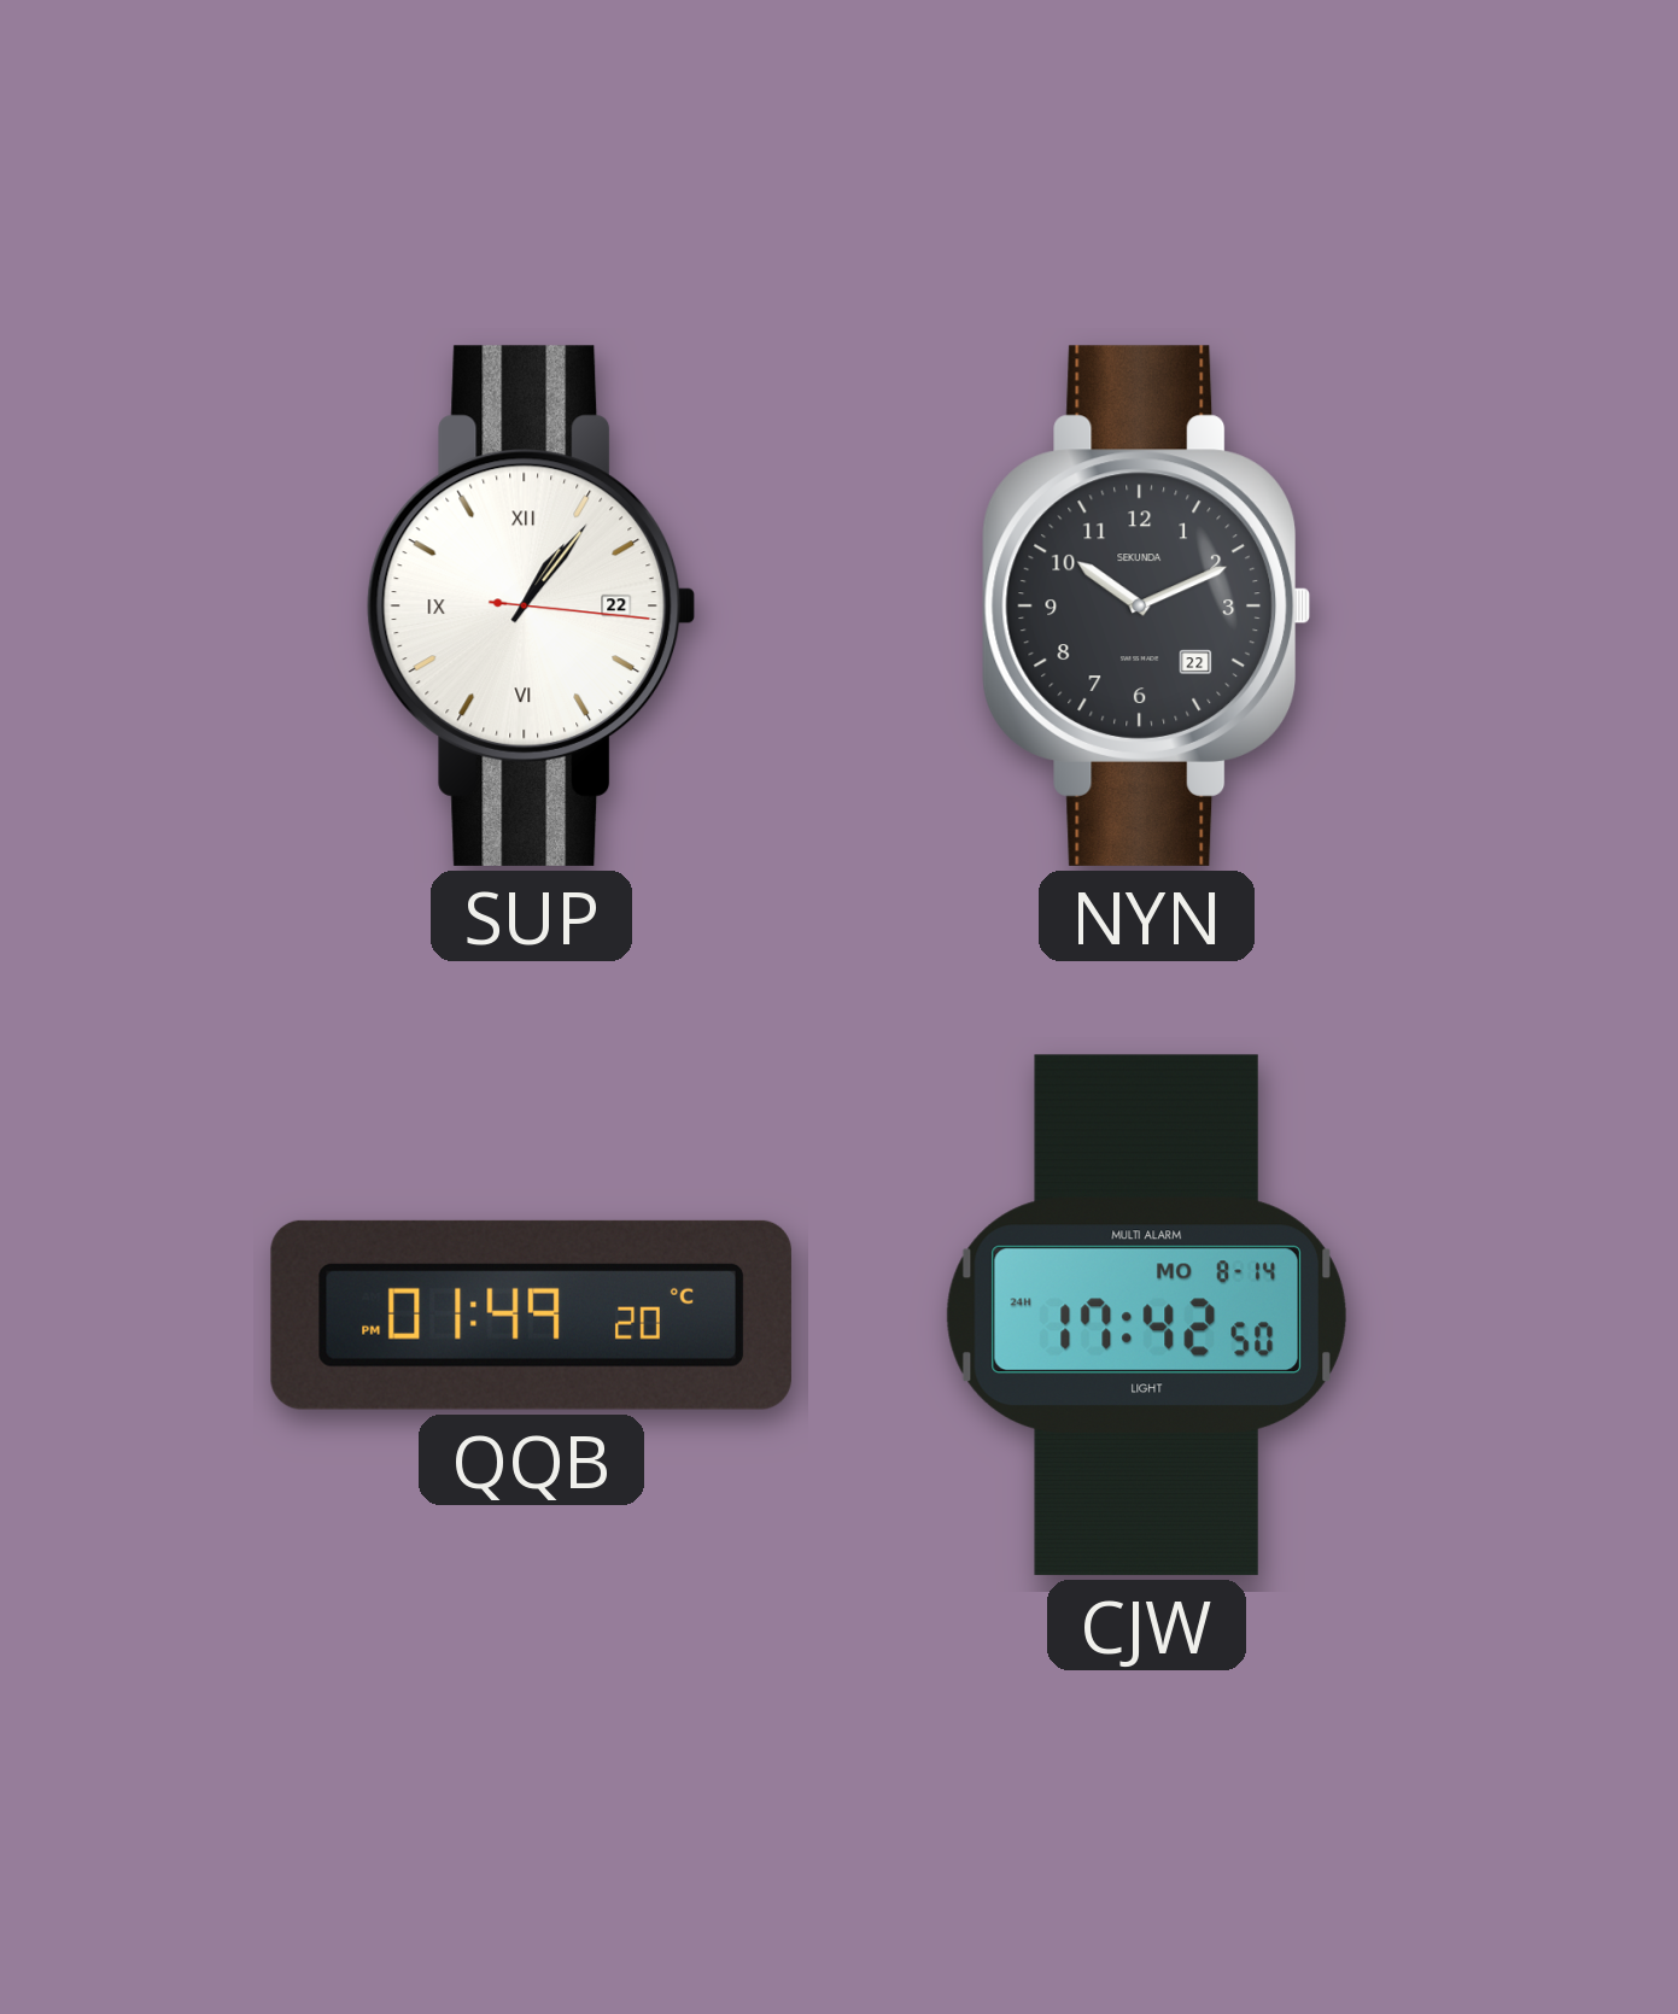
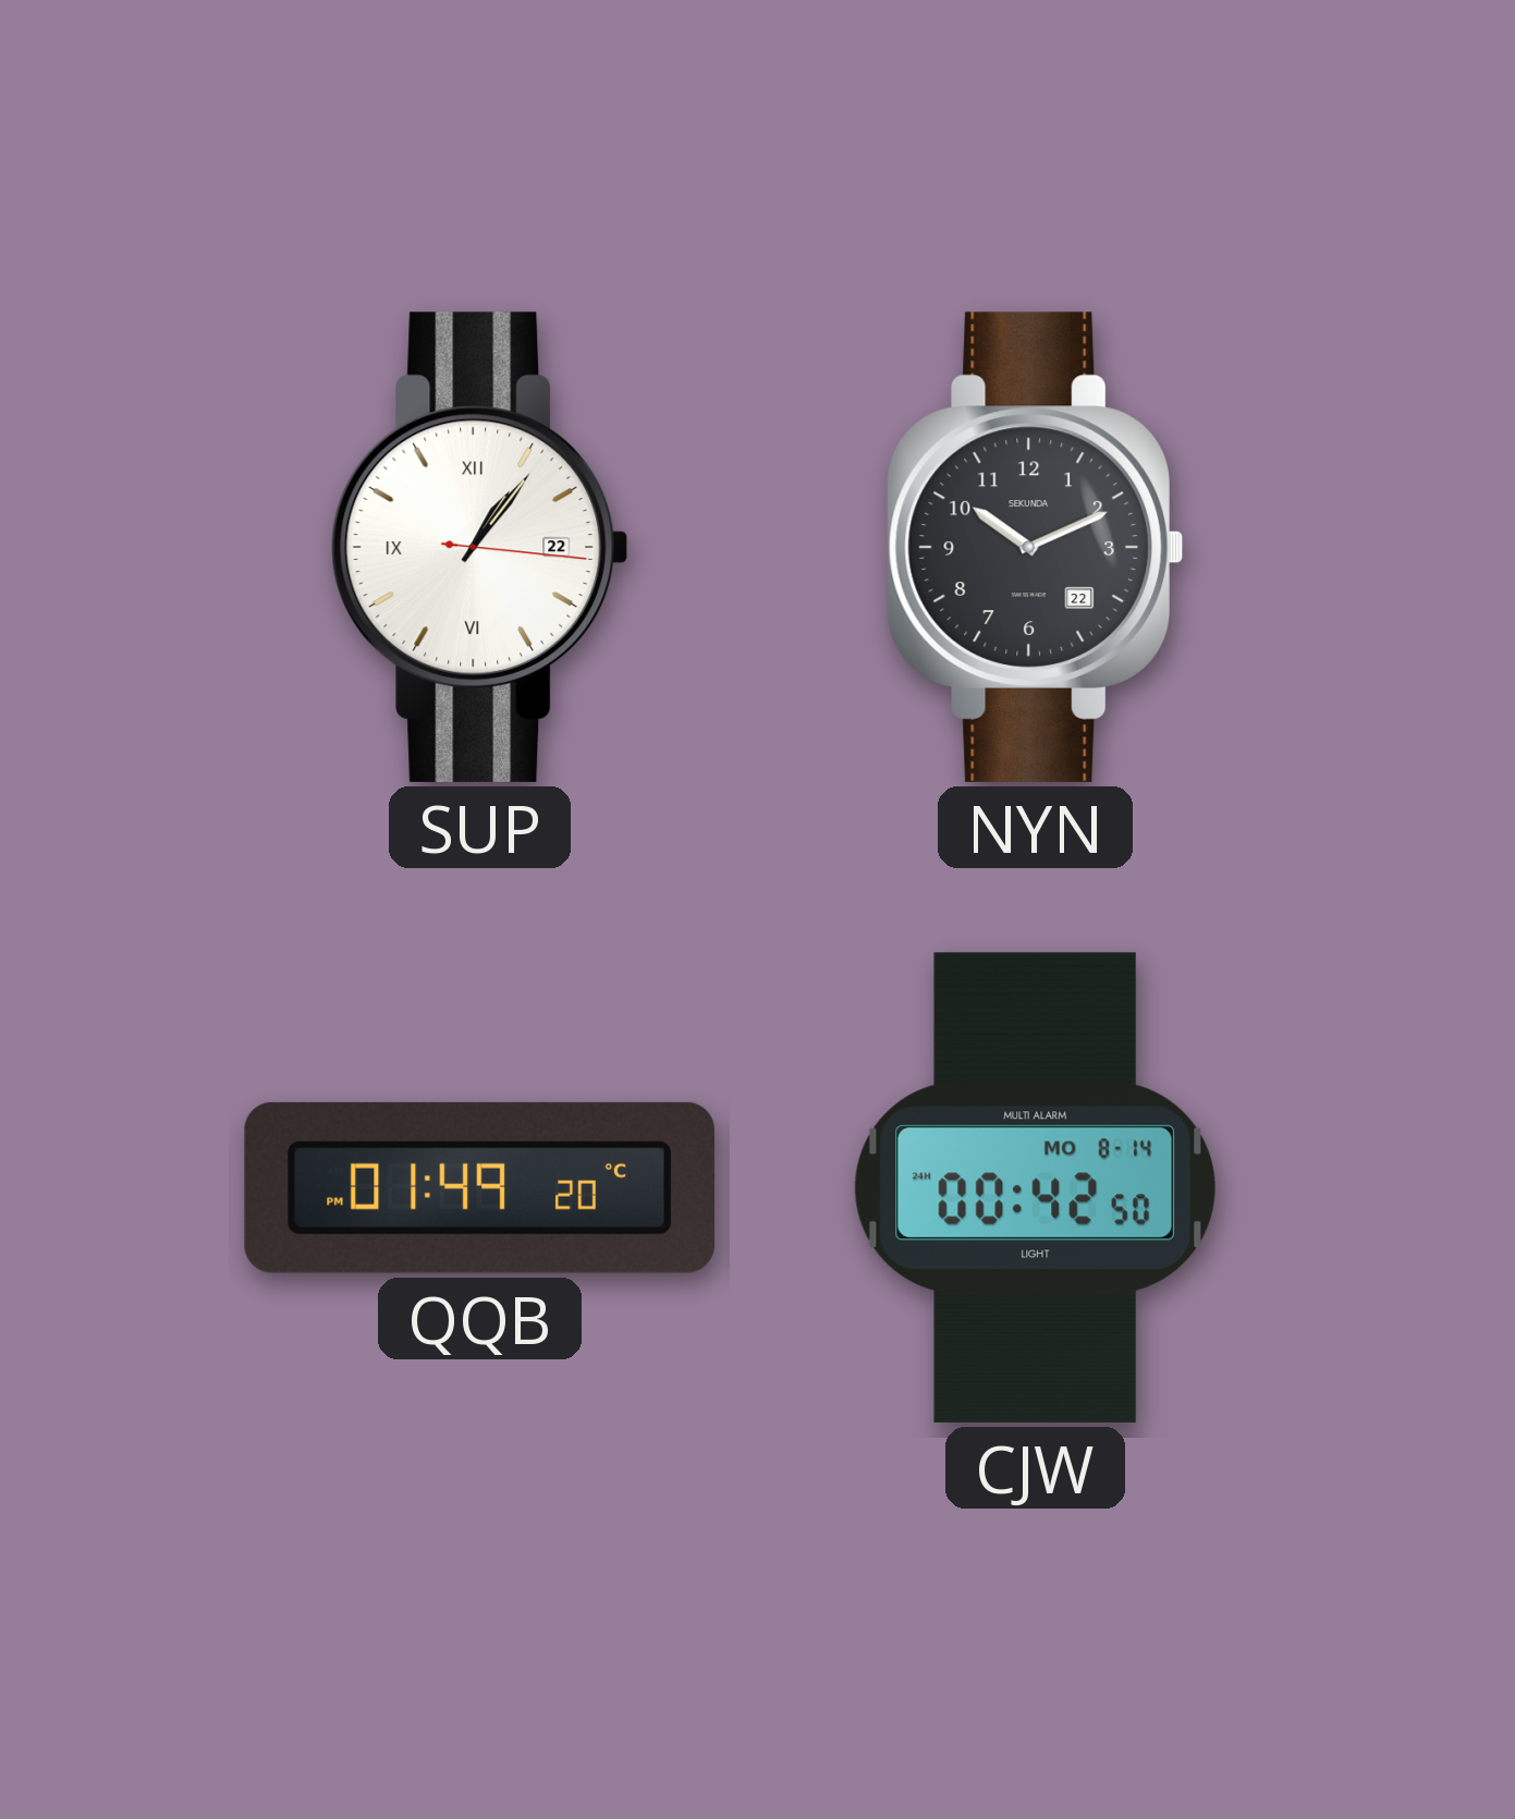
CJW: 17:42 -> 00:42
